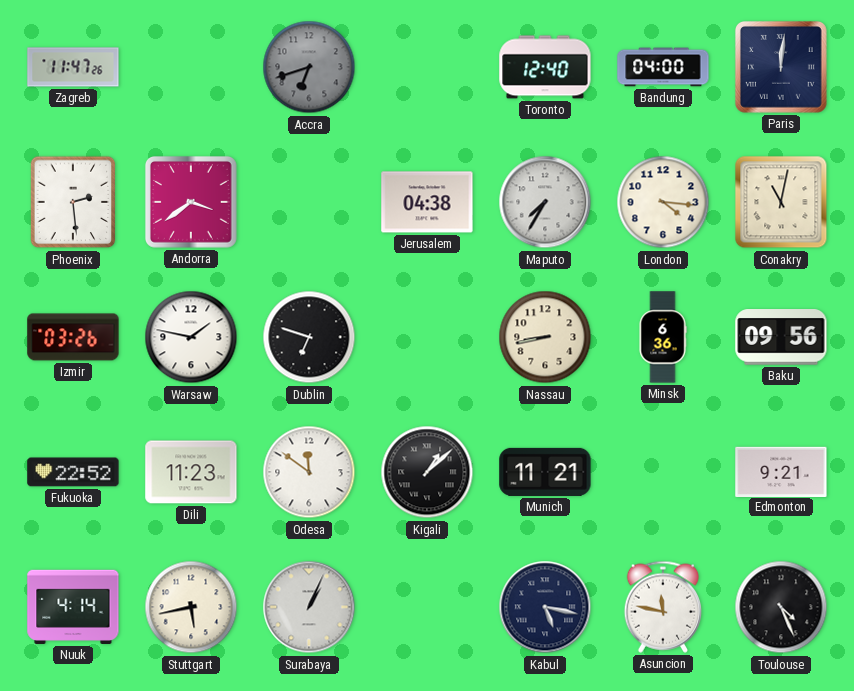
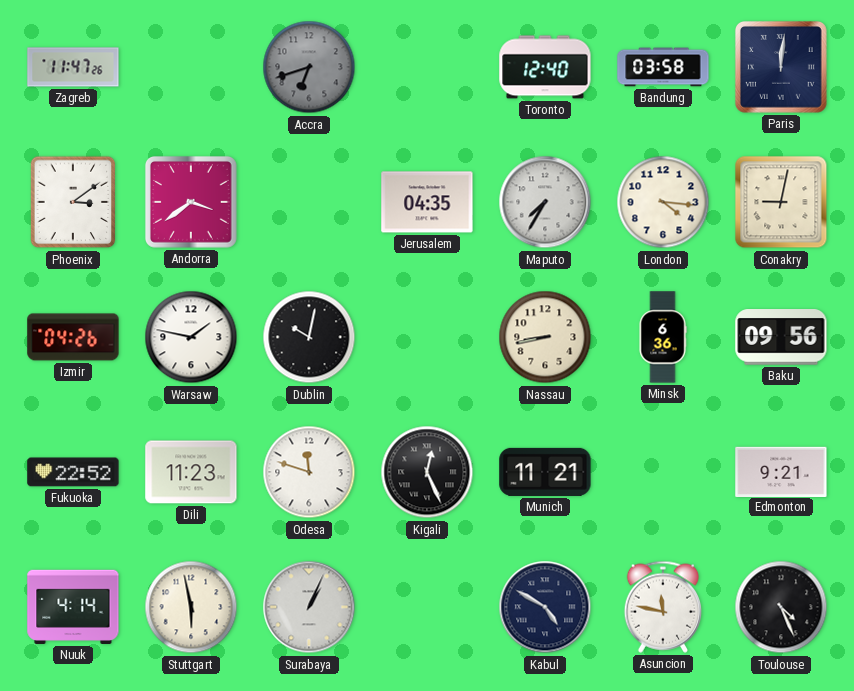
Bandung: 04:00 -> 03:58
Phoenix: 2:29 -> 3:09
Jerusalem: 04:38 -> 04:35
Conakry: 11:02 -> 9:02
Izmir: 03:26 -> 04:26
Dublin: 6:48 -> 10:02
Odesa: 11:51 -> 11:48
Kigali: 1:08 -> 12:26
Stuttgart: 5:43 -> 5:58
Kabul: 5:17 -> 4:50
